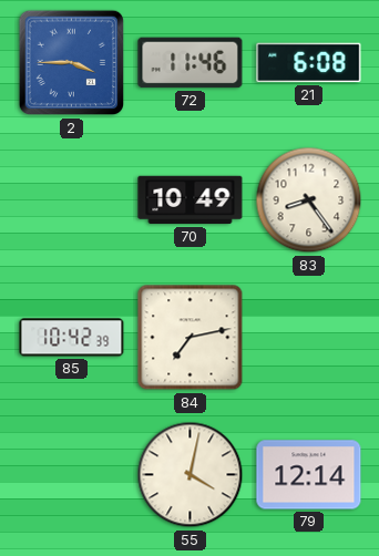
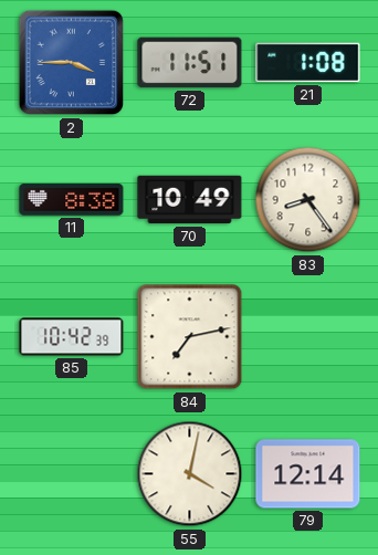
72: 11:46 -> 11:51
21: 6:08 -> 1:08
11: none -> 8:38
